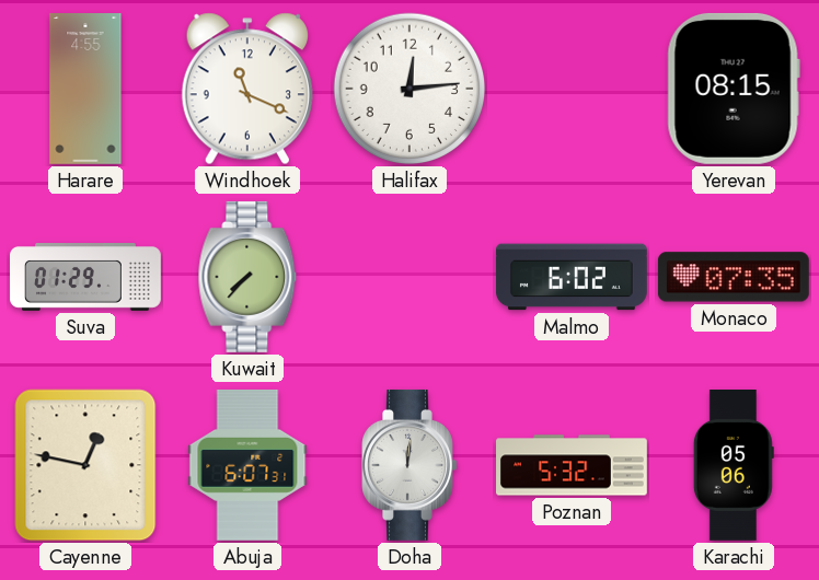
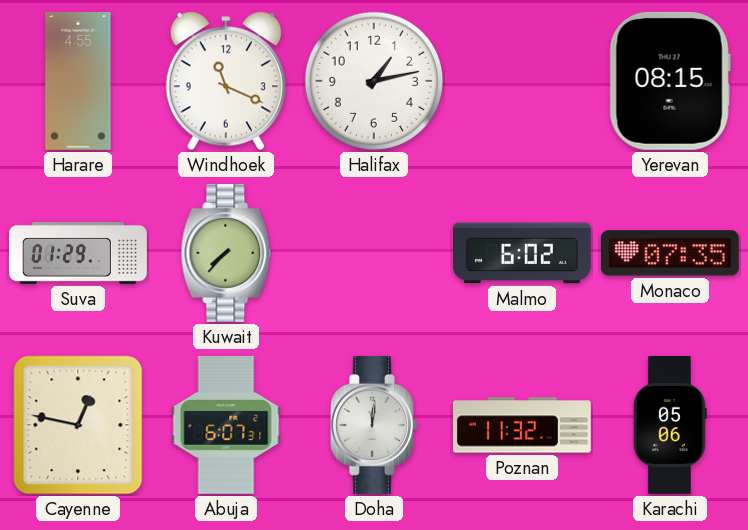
Halifax: 12:14 -> 1:13
Poznan: 5:32 -> 11:32
